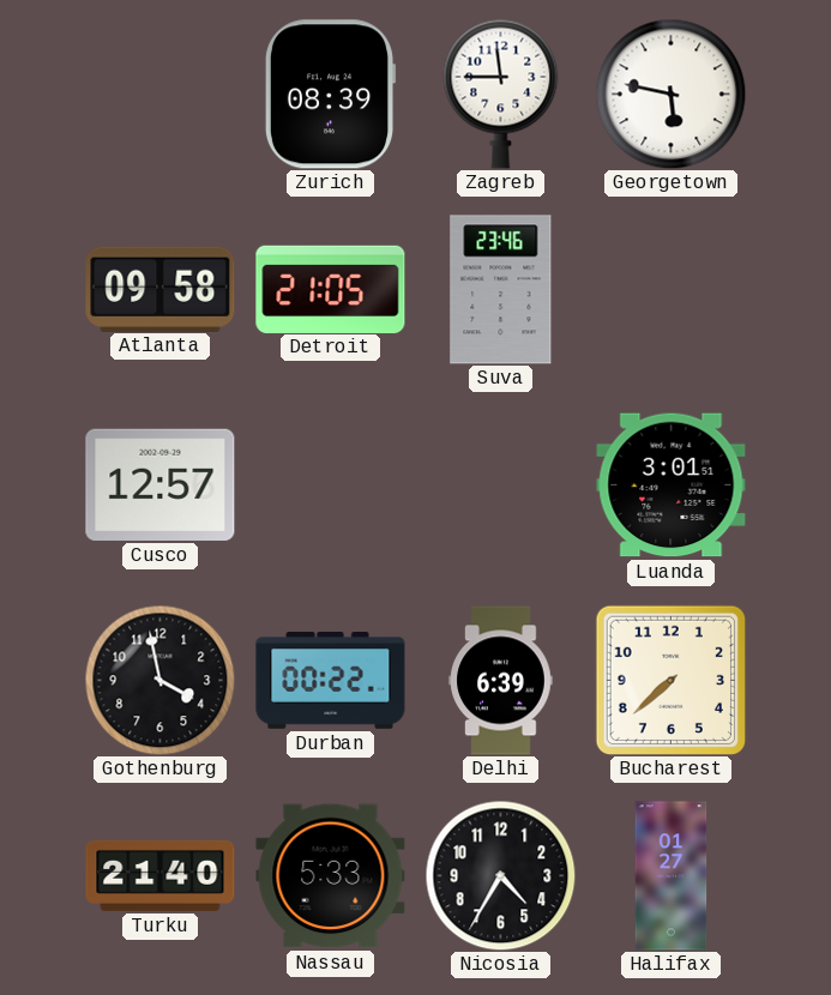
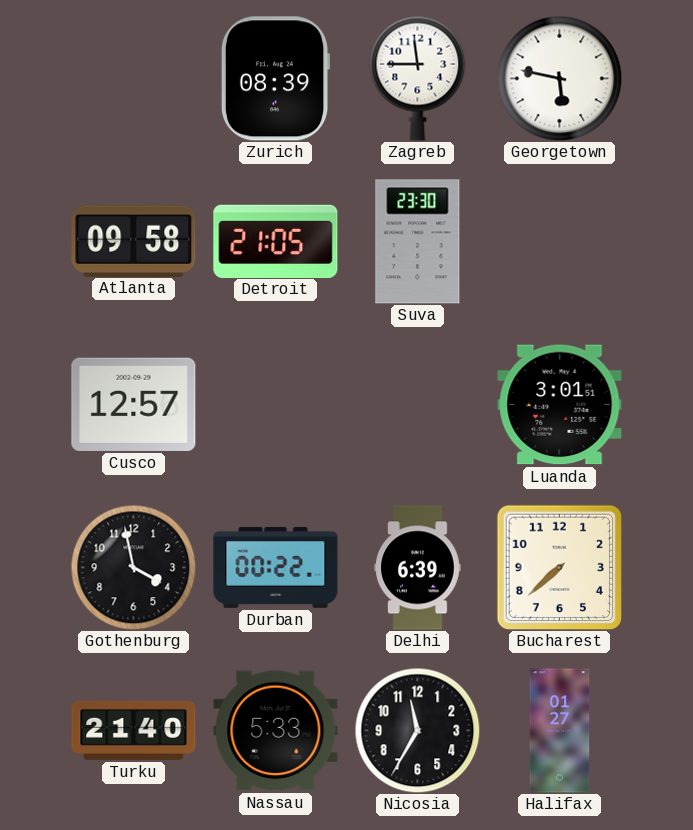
Suva: 23:46 -> 23:30
Nicosia: 4:35 -> 11:35
